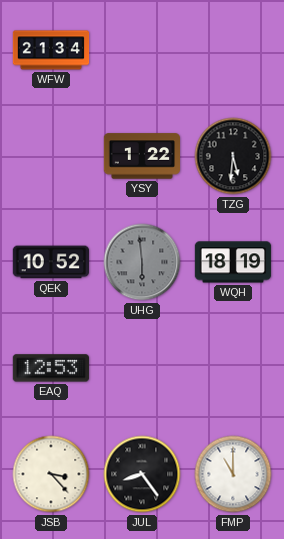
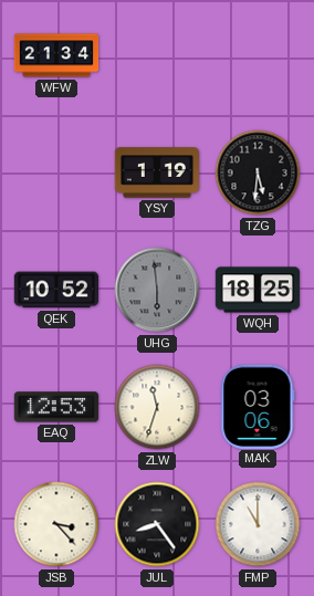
YSY: 1:22 -> 1:19
WQH: 18:19 -> 18:25
ZLW: none -> 11:33
MAK: none -> 03:06
